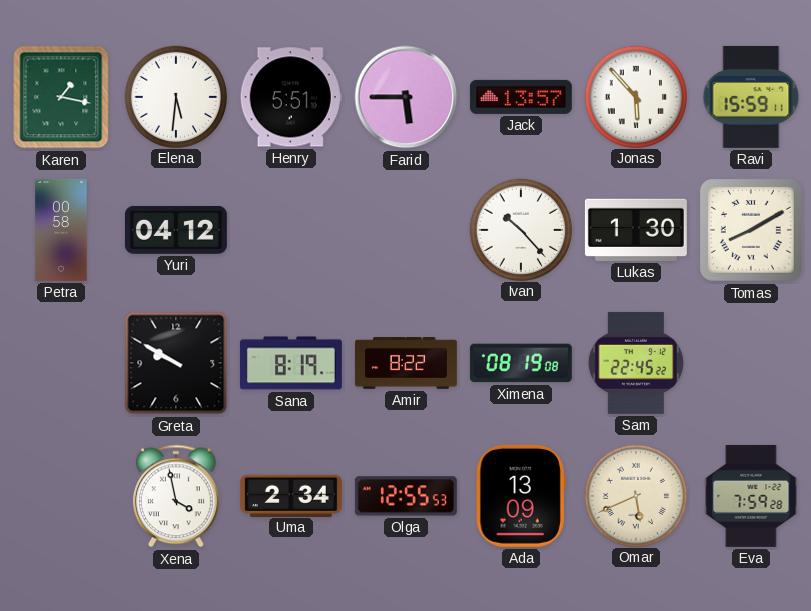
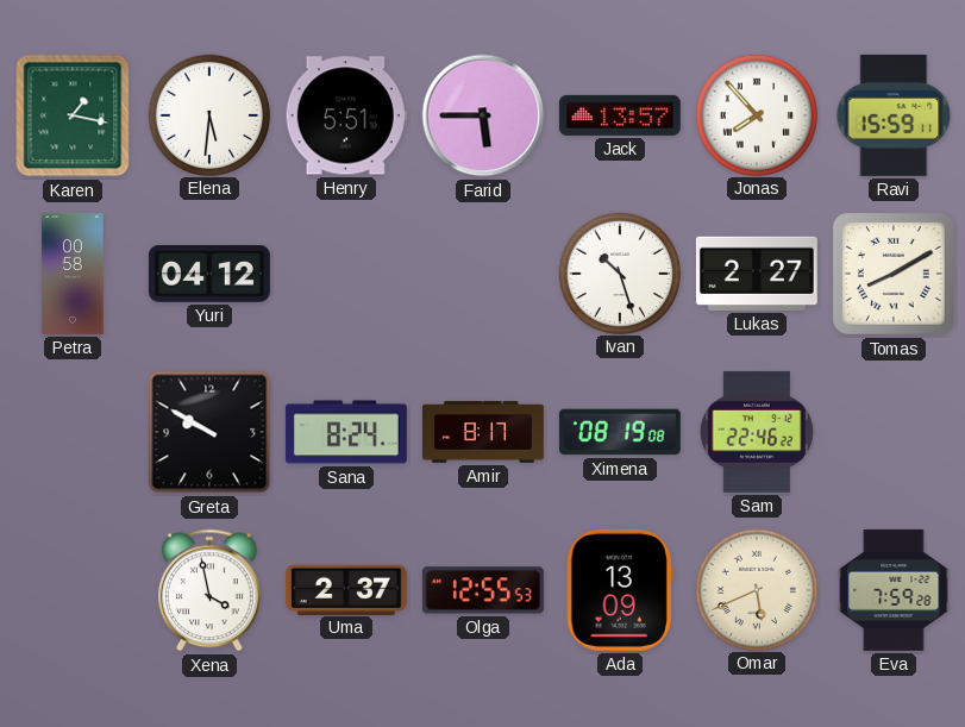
Jonas: 5:53 -> 7:53
Ivan: 10:23 -> 10:27
Lukas: 1:30 -> 2:27
Sana: 8:19 -> 8:24
Amir: 8:22 -> 8:17
Sam: 22:45 -> 22:46
Uma: 2:34 -> 2:37
